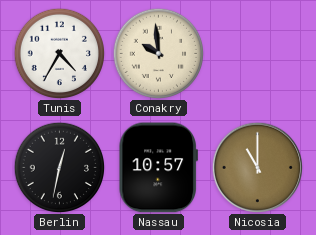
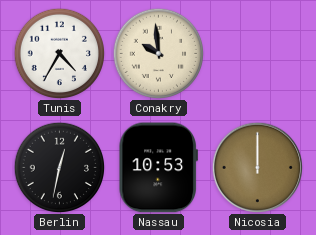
Nassau: 10:57 -> 10:53
Nicosia: 11:00 -> 12:00
